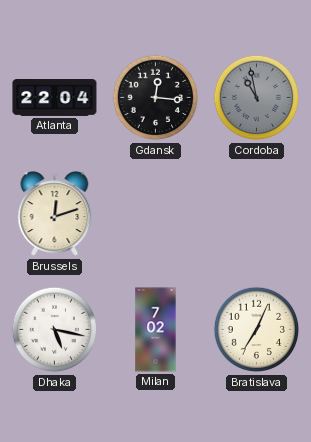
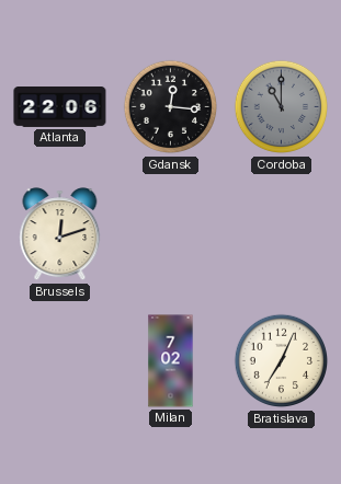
Atlanta: 22:04 -> 22:06
Cordoba: 10:58 -> 11:00
Dhaka: 5:17 -> none
